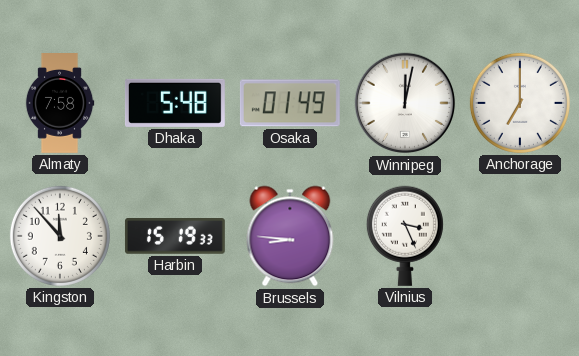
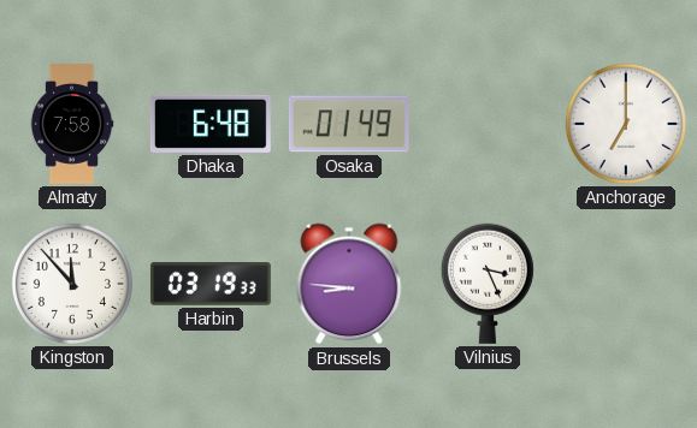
Dhaka: 5:48 -> 6:48
Winnipeg: 12:02 -> none
Harbin: 15:19 -> 03:19
